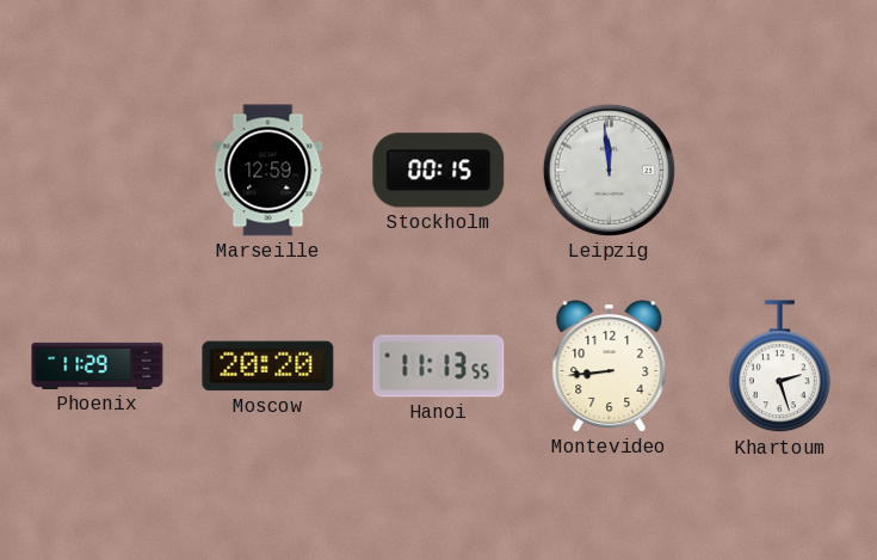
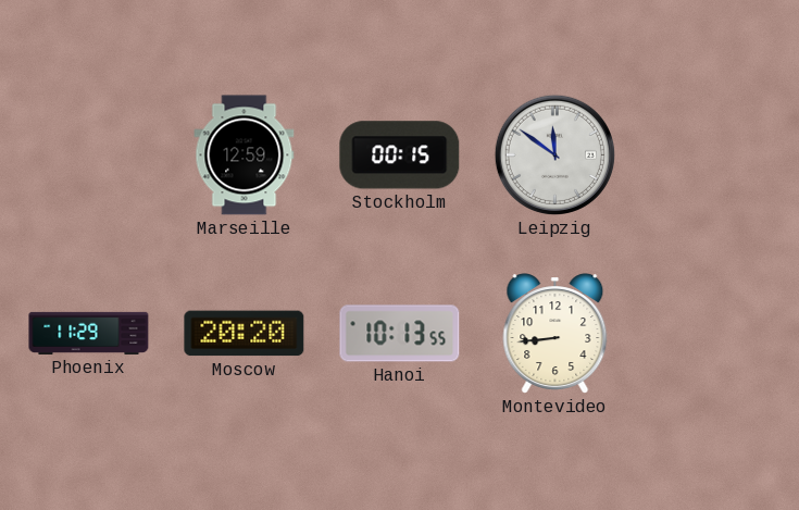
Leipzig: 11:59 -> 11:51
Hanoi: 11:13 -> 10:13
Khartoum: 2:27 -> none
